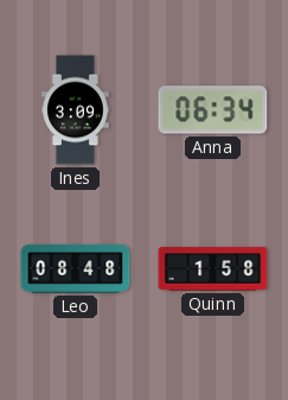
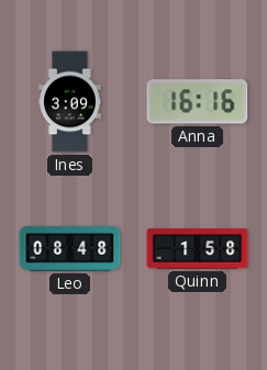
Anna: 06:34 -> 16:16
